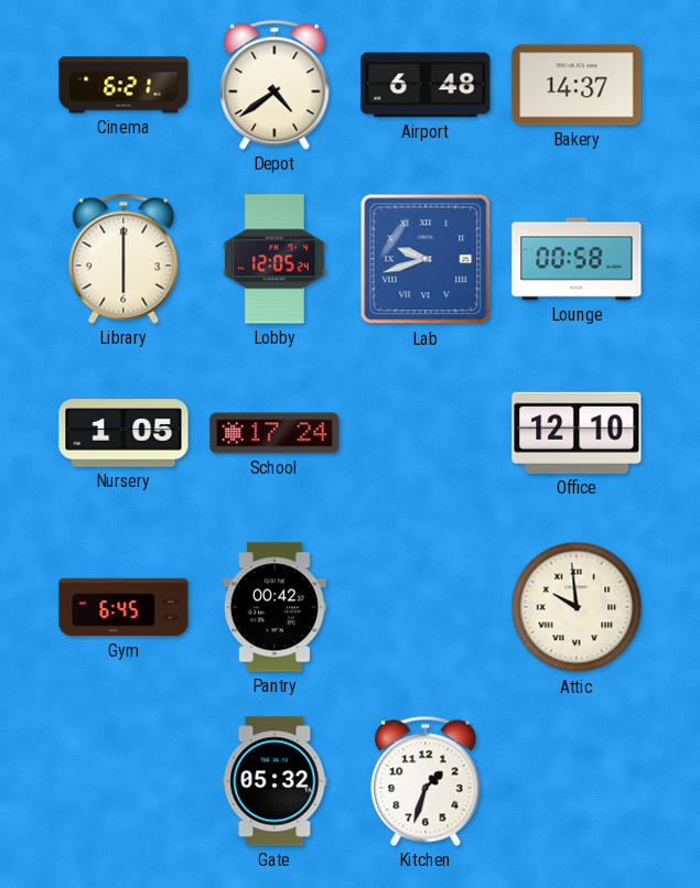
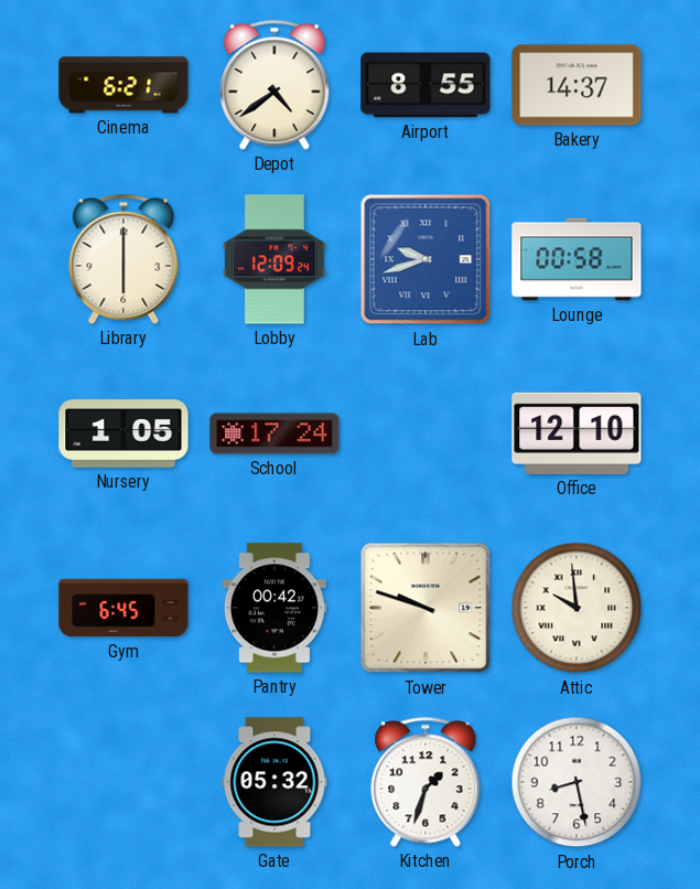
Airport: 6:48 -> 8:55
Lobby: 12:05 -> 12:09
Tower: none -> 9:48
Porch: none -> 8:28
